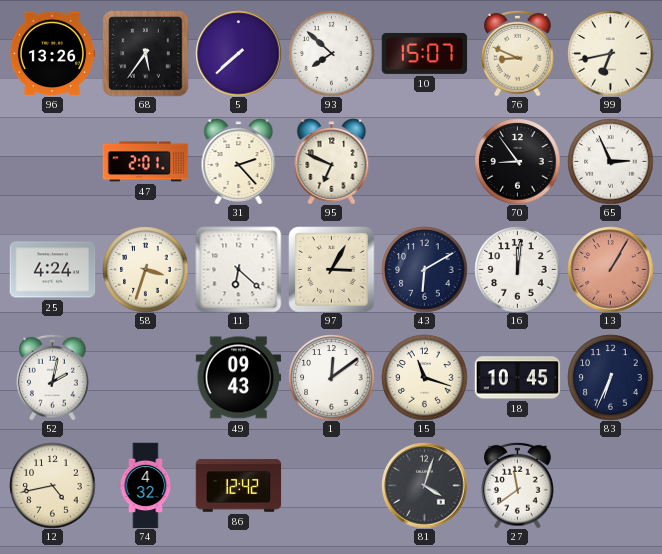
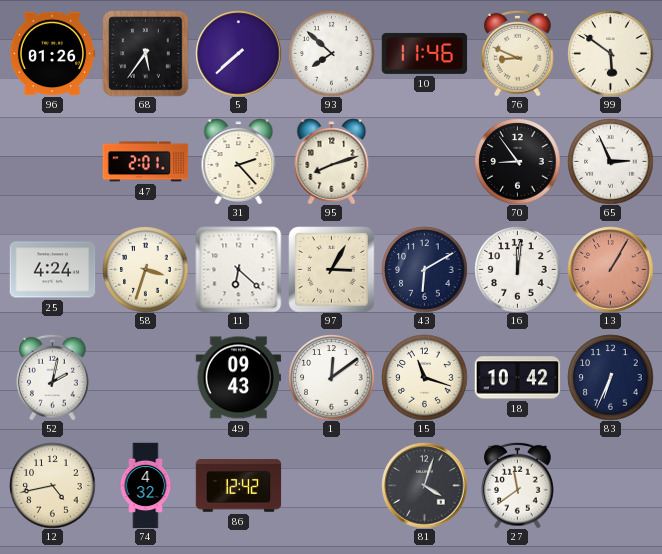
96: 13:26 -> 01:26
10: 15:07 -> 11:46
99: 6:43 -> 5:51
95: 6:49 -> 8:12
18: 10:45 -> 10:42
